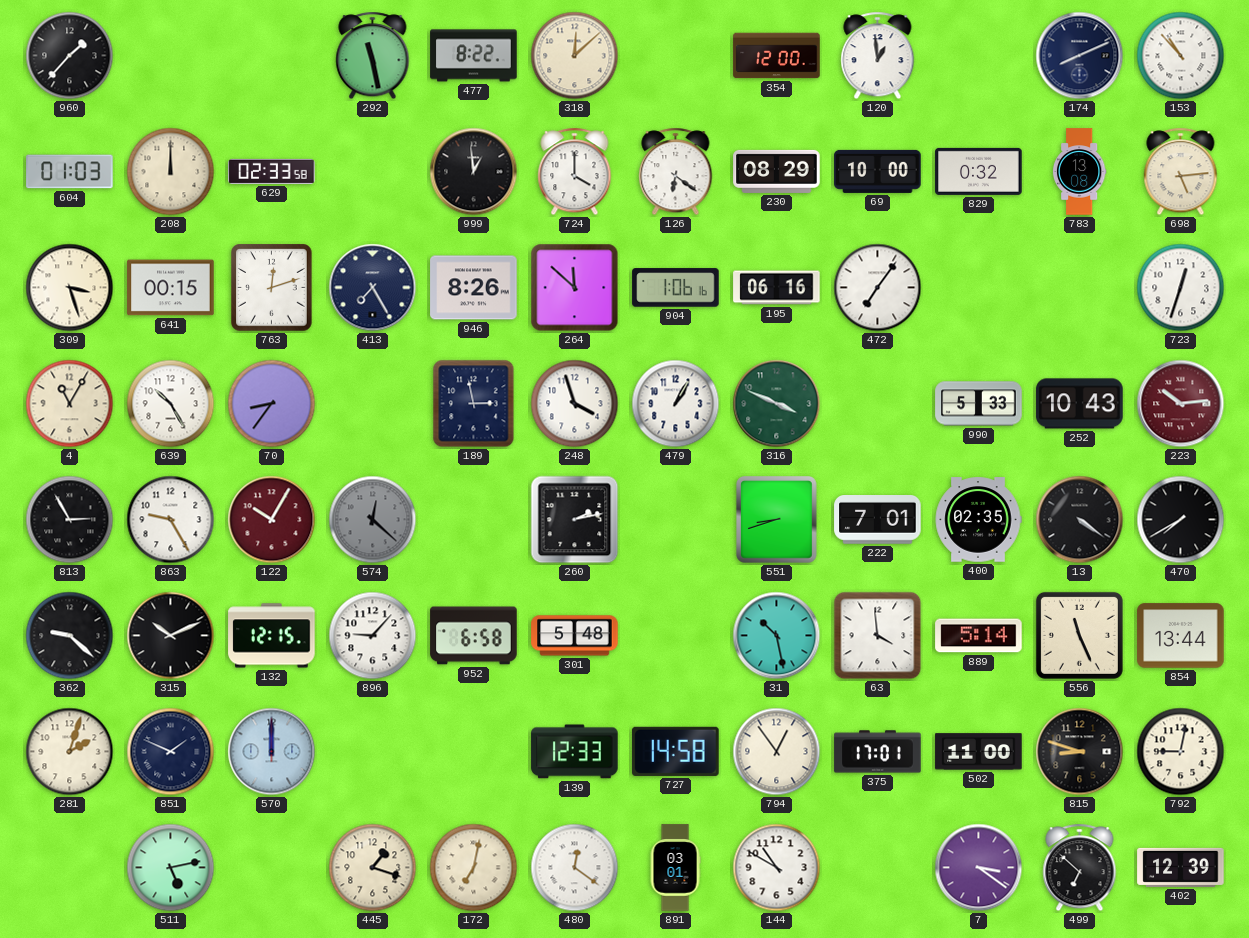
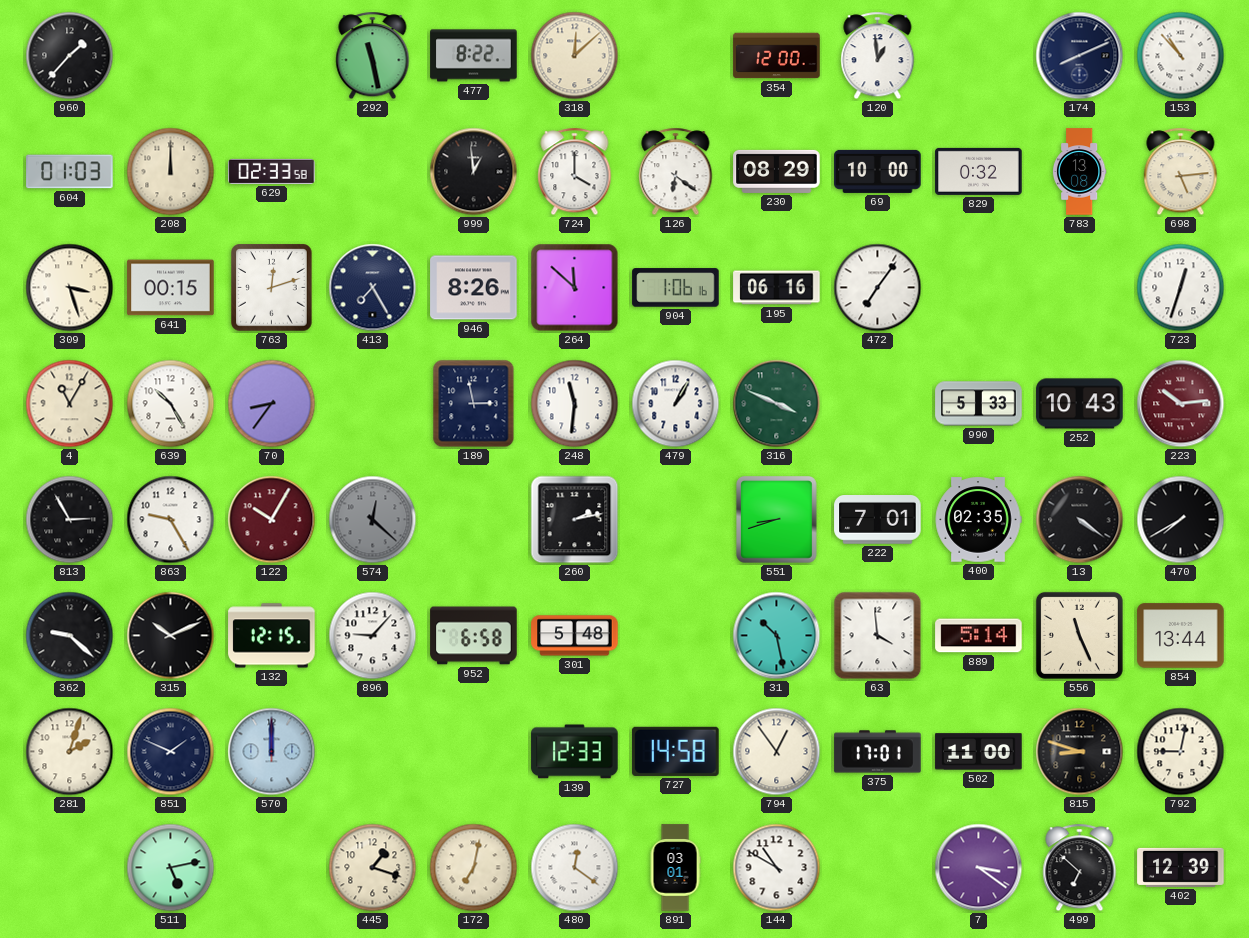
248: 3:57 -> 11:31
